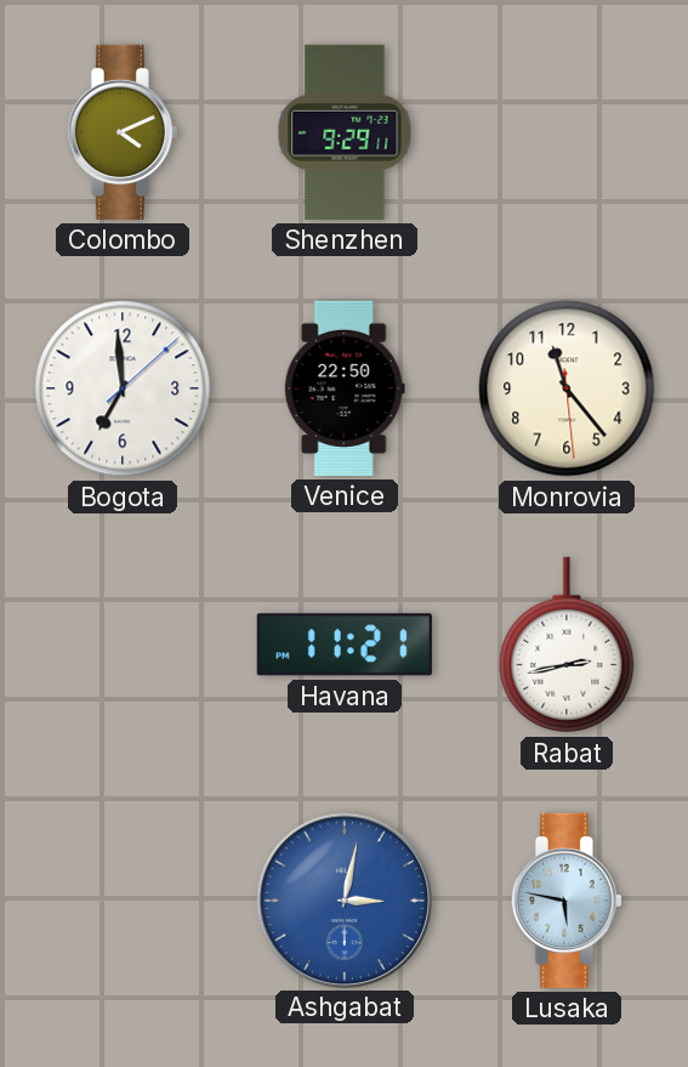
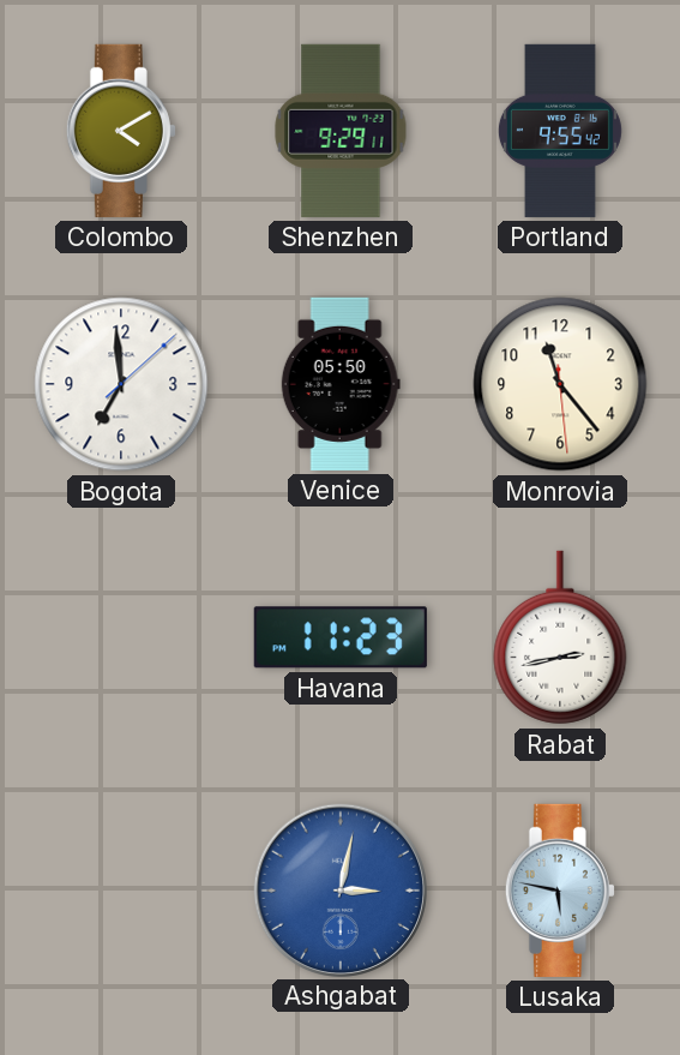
Colombo: 4:11 -> 4:10
Portland: none -> 9:55
Venice: 22:50 -> 05:50
Havana: 11:21 -> 11:23
